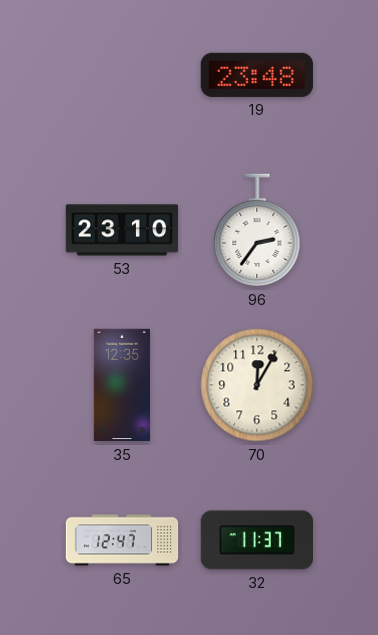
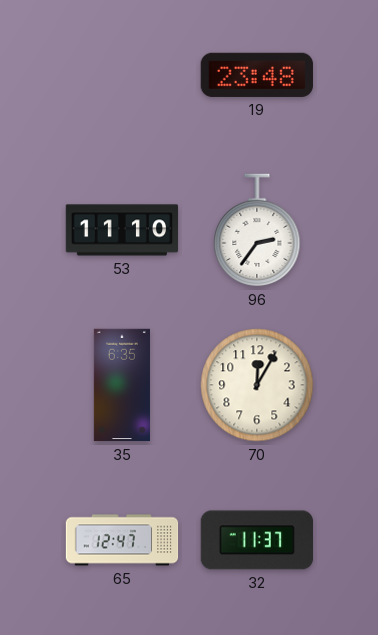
53: 23:10 -> 11:10
35: 12:35 -> 6:35
